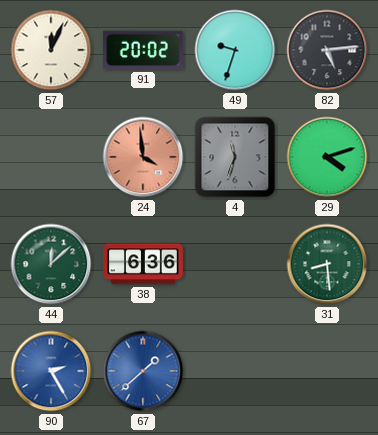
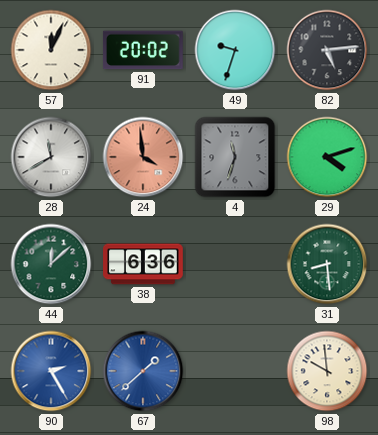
28: none -> 11:40
98: none -> 9:59
